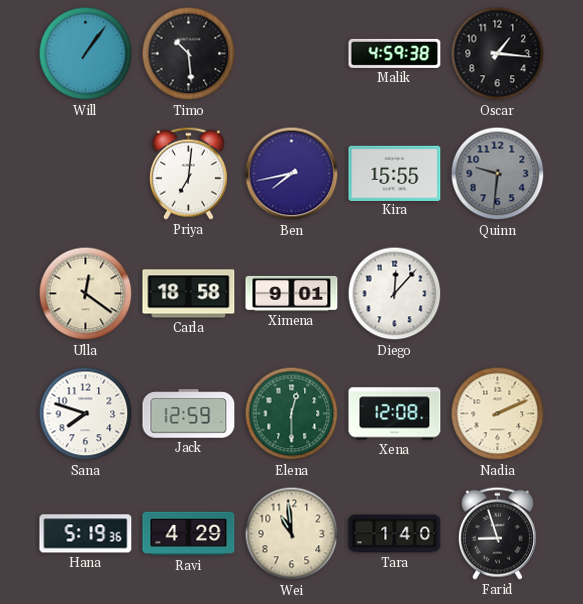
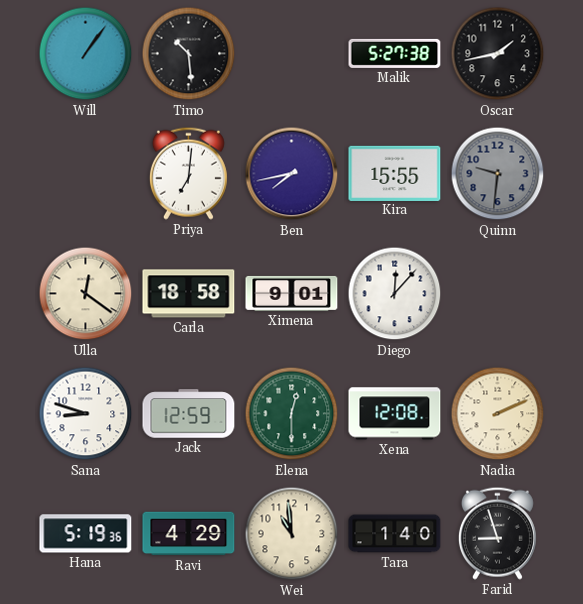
Malik: 4:59 -> 5:27
Oscar: 1:16 -> 1:43
Sana: 7:48 -> 8:48
